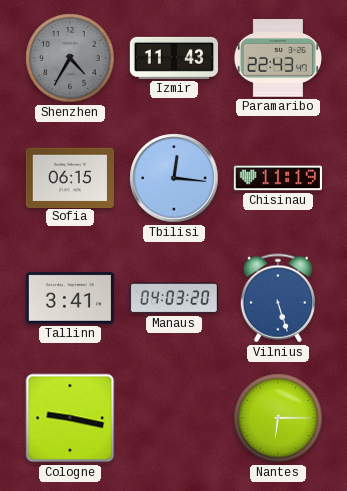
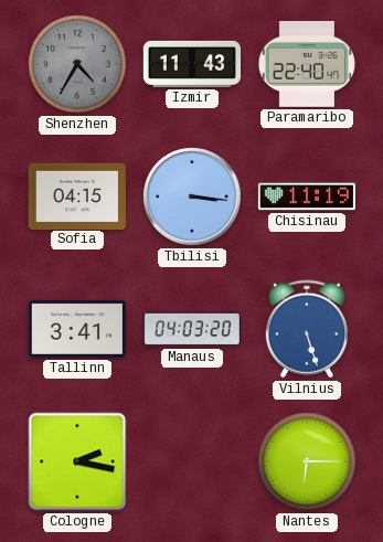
Paramaribo: 22:43 -> 22:40
Sofia: 06:15 -> 04:15
Tbilisi: 12:16 -> 3:16
Cologne: 9:17 -> 2:17
